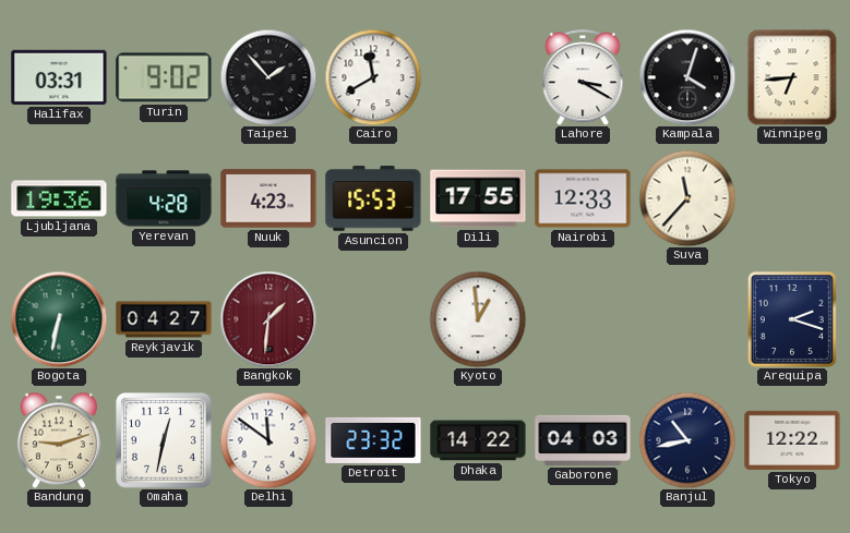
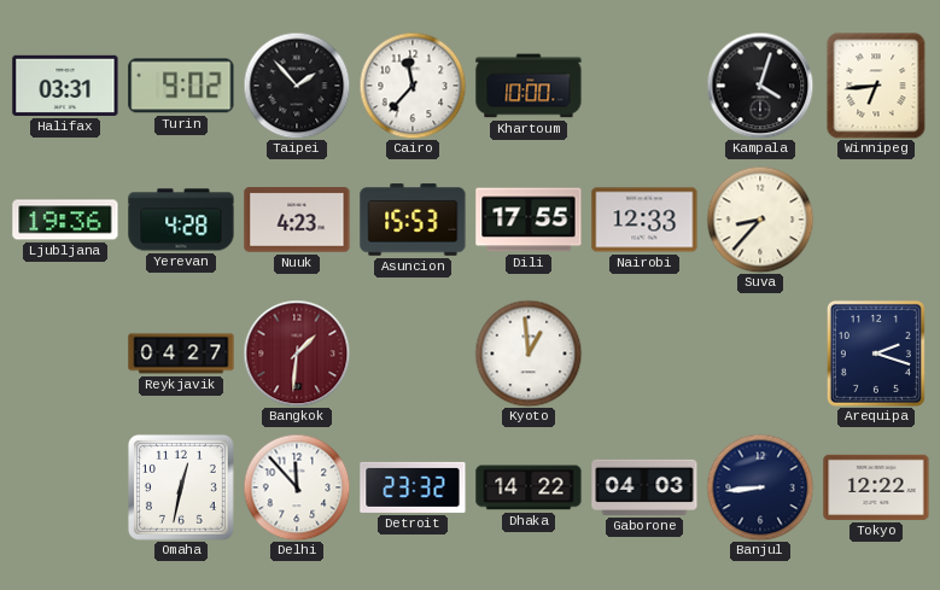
Cairo: 11:40 -> 11:37
Khartoum: none -> 10:00
Lahore: 3:20 -> none
Suva: 11:37 -> 8:37
Bogota: 6:32 -> none
Bandung: 9:12 -> none
Delhi: 11:51 -> 11:53
Banjul: 10:43 -> 8:44
